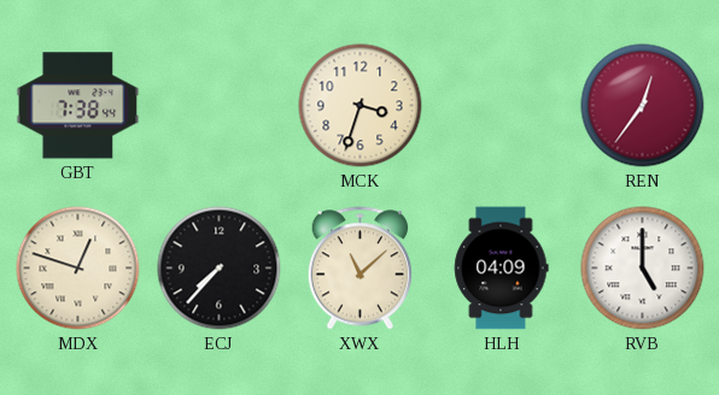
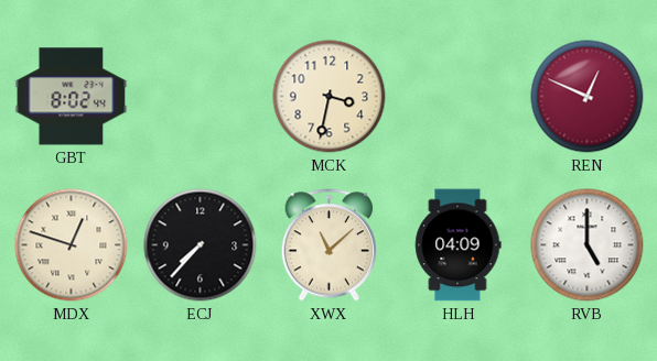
GBT: 7:38 -> 8:02
MCK: 3:33 -> 3:32
REN: 12:36 -> 12:49
